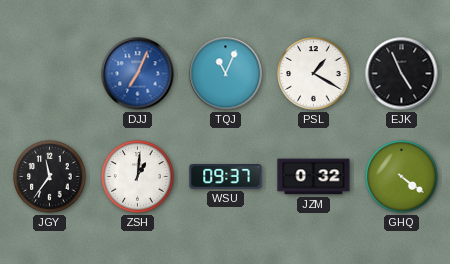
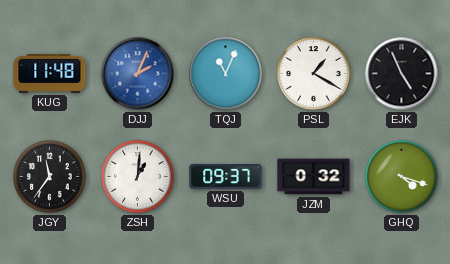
KUG: none -> 11:48
DJJ: 7:04 -> 2:04
GHQ: 4:21 -> 4:18
